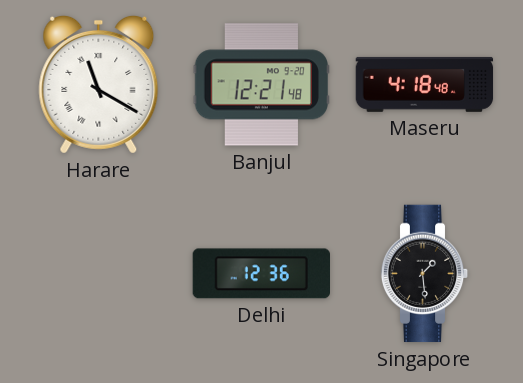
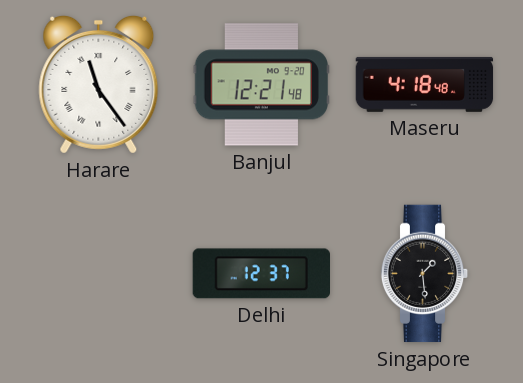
Harare: 11:20 -> 11:24
Delhi: 12:36 -> 12:37
